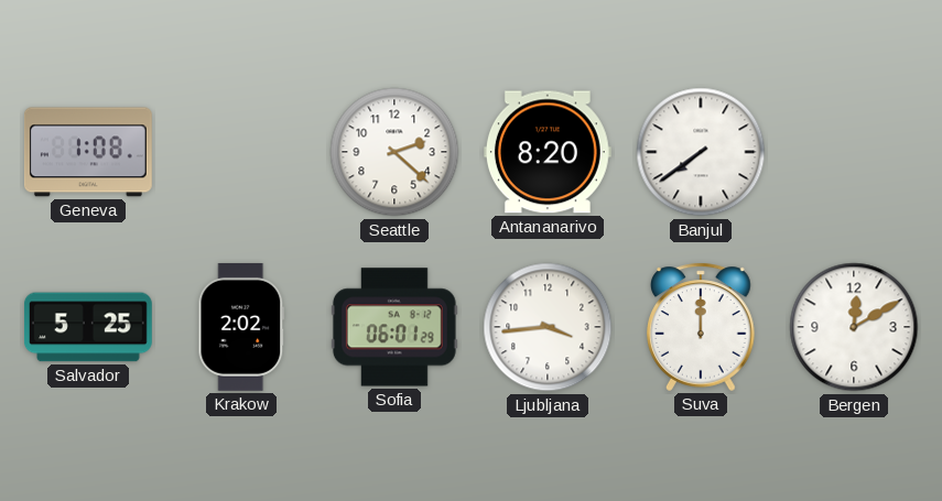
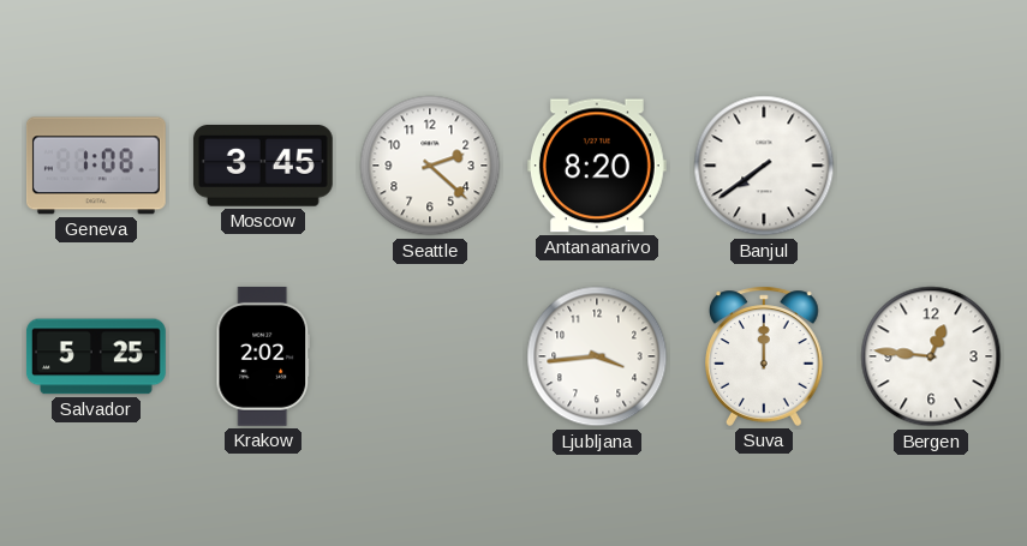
Moscow: none -> 3:45
Sofia: 06:01 -> none
Bergen: 12:10 -> 12:46
